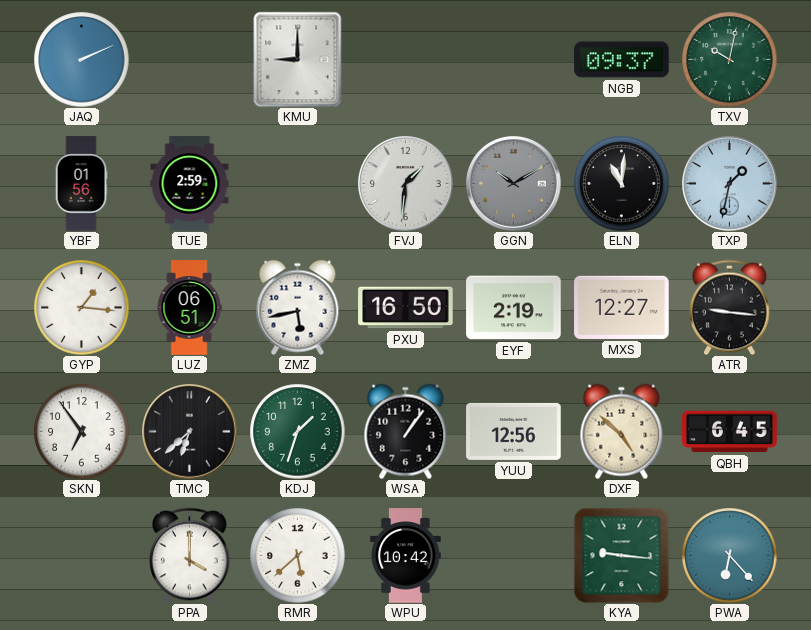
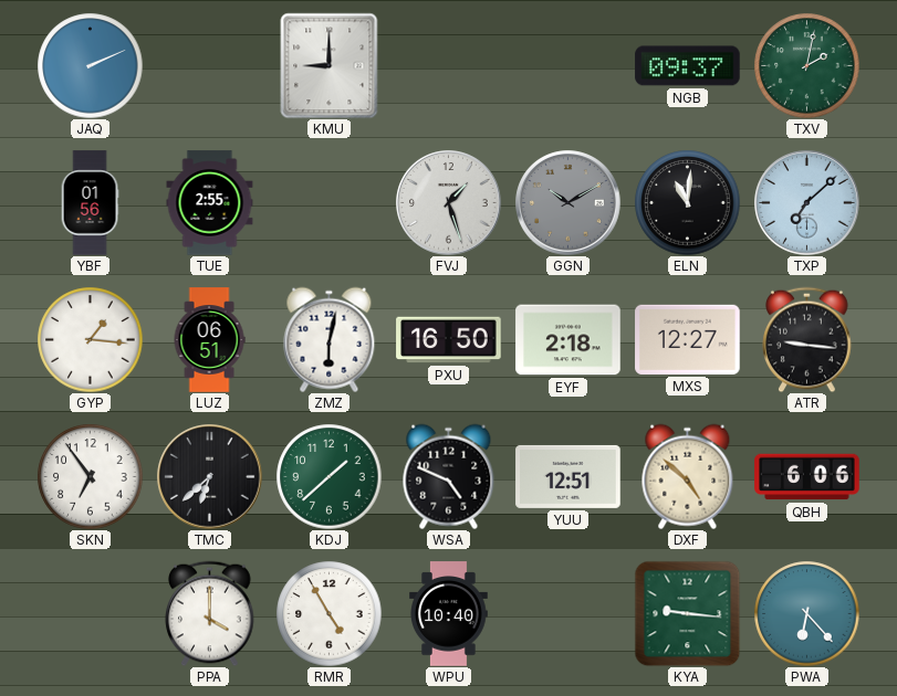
TXV: 10:02 -> 2:02
TUE: 2:59 -> 2:55
FVJ: 1:31 -> 1:27
TXP: 1:32 -> 7:08
ZMZ: 5:43 -> 6:02
EYF: 2:19 -> 2:18
KDJ: 1:33 -> 1:38
WSA: 1:06 -> 4:49
YUU: 12:56 -> 12:51
QBH: 6:45 -> 6:06
RMR: 5:38 -> 4:55
WPU: 10:42 -> 10:40
